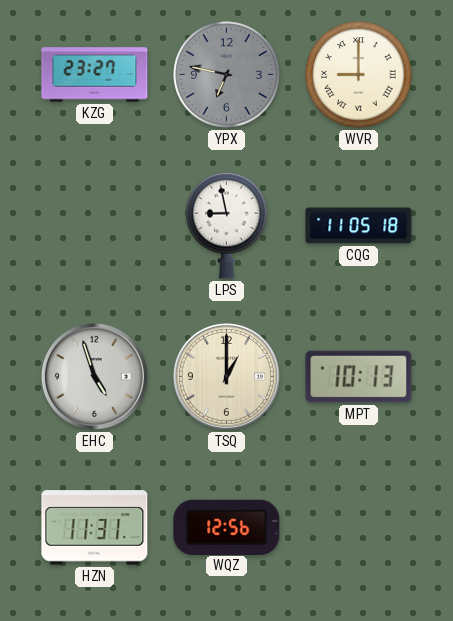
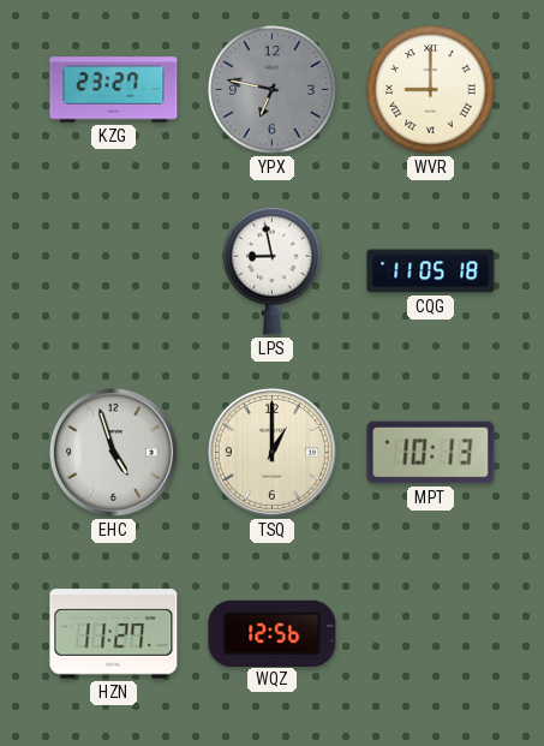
HZN: 11:31 -> 11:27
